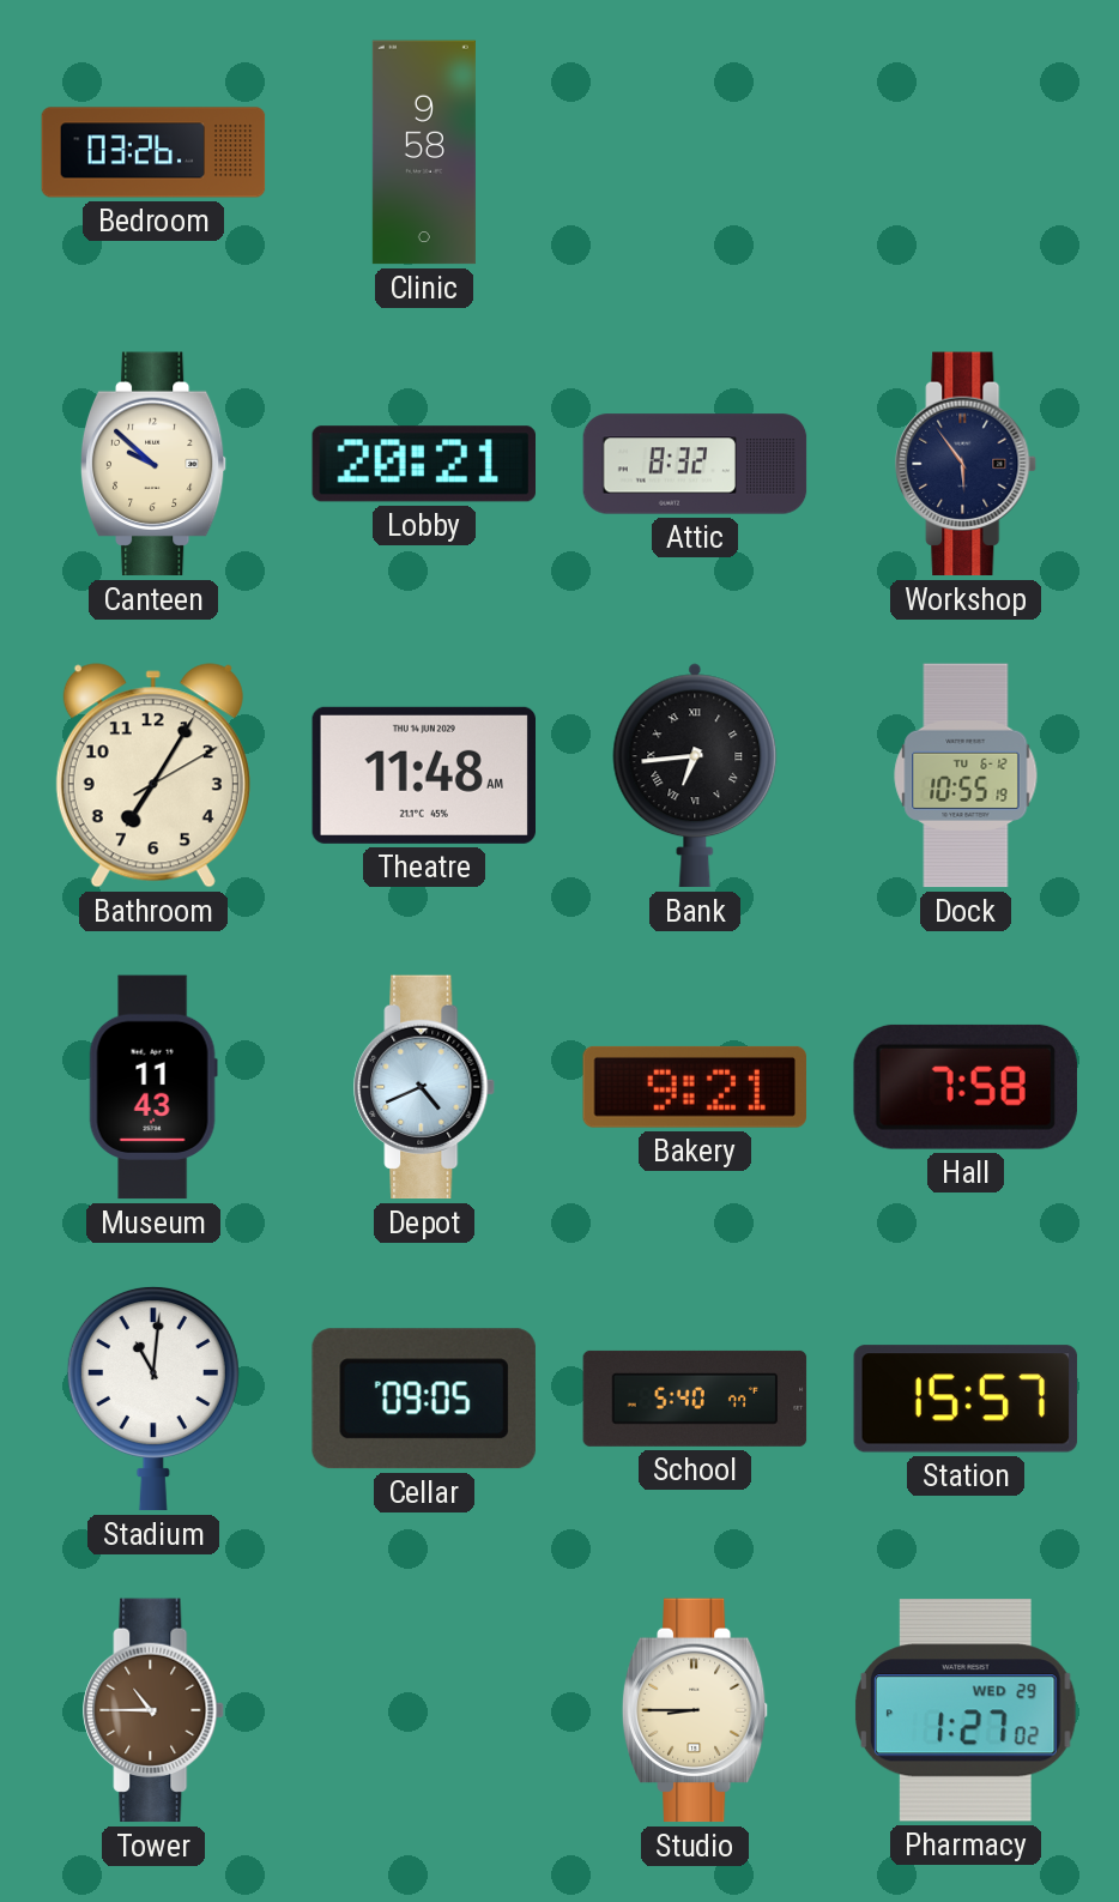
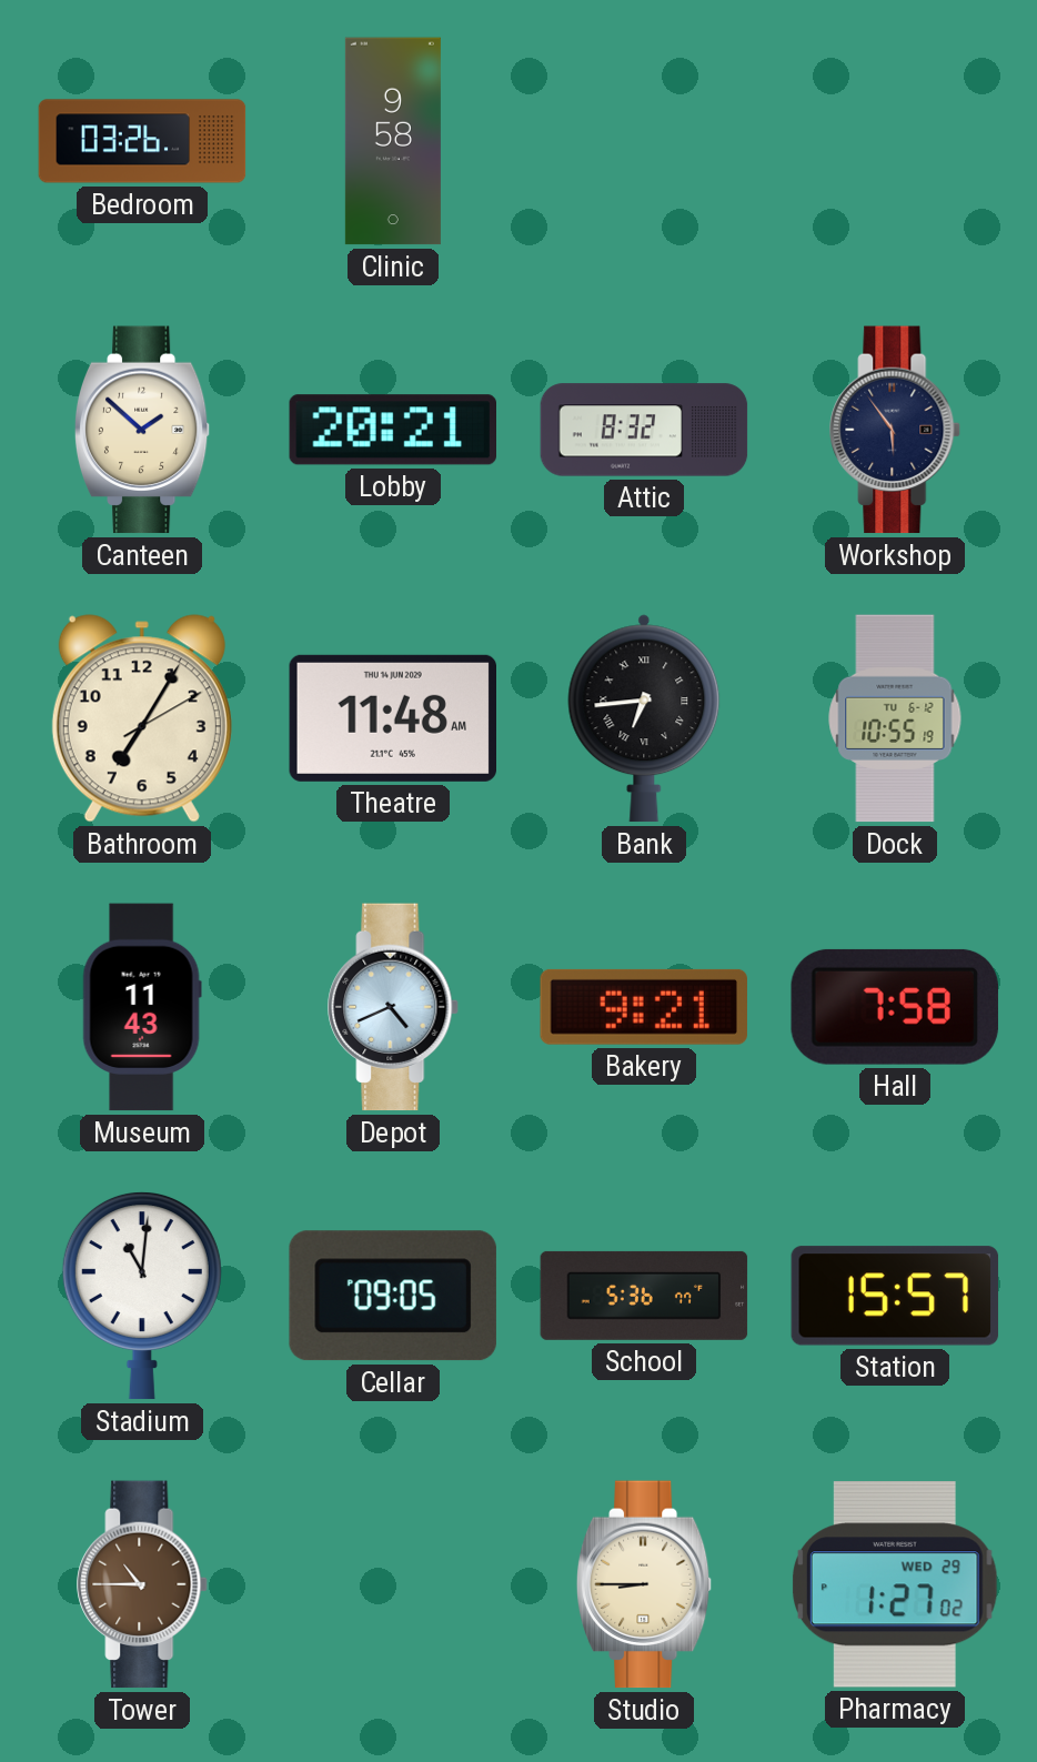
Canteen: 9:52 -> 1:52
School: 5:40 -> 5:36
